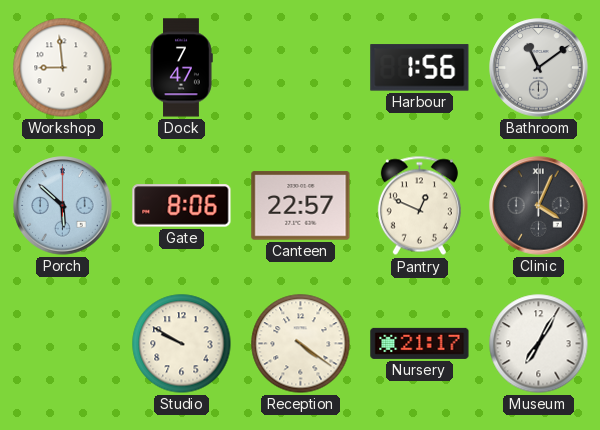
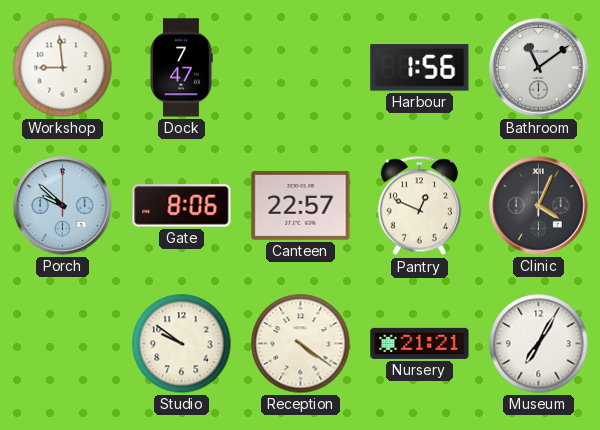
Porch: 5:52 -> 9:52
Studio: 9:50 -> 9:51
Nursery: 21:17 -> 21:21
